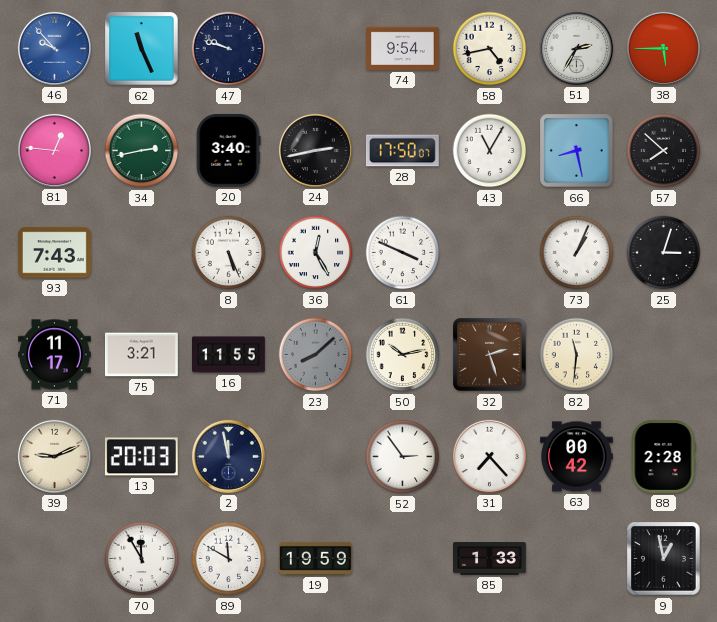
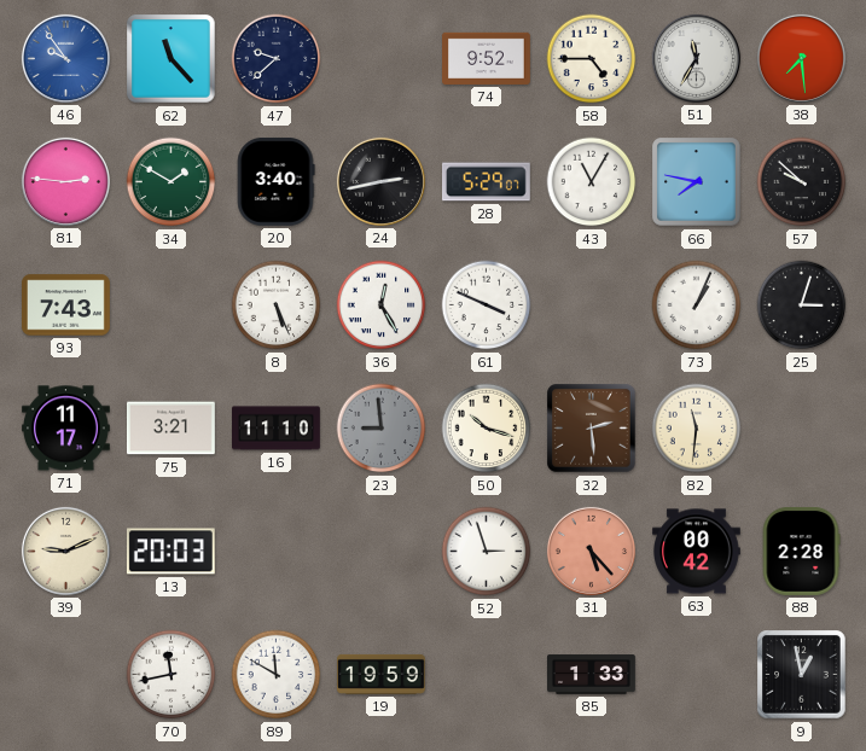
46: 9:53 -> 9:54
62: 11:26 -> 11:23
47: 9:48 -> 9:38
74: 9:54 -> 9:52
58: 4:43 -> 4:45
51: 2:35 -> 11:35
38: 5:45 -> 7:29
81: 12:46 -> 2:46
34: 2:43 -> 1:50
28: 17:50 -> 5:29
66: 8:28 -> 7:47
57: 7:52 -> 9:52
16: 11:55 -> 11:10
23: 8:08 -> 8:59
50: 10:13 -> 10:18
32: 2:27 -> 2:29
2: 11:58 -> none
52: 2:54 -> 2:57
31: 7:23 -> 5:23
31 dial: white -> salmon
70: 11:55 -> 11:43
